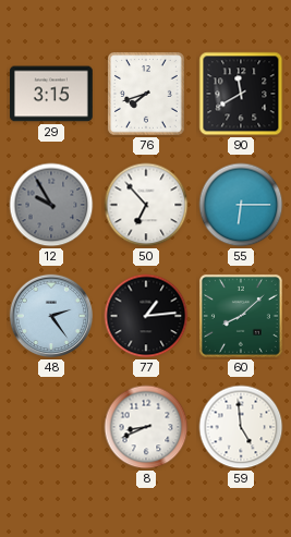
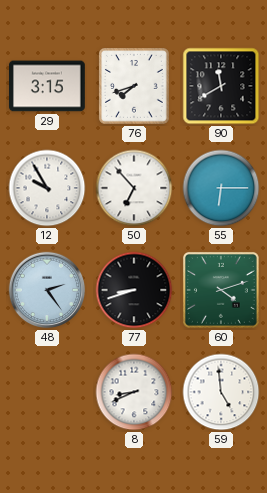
12 dial: grey -> white
77: 1:14 -> 8:42
60: 8:08 -> 4:12
